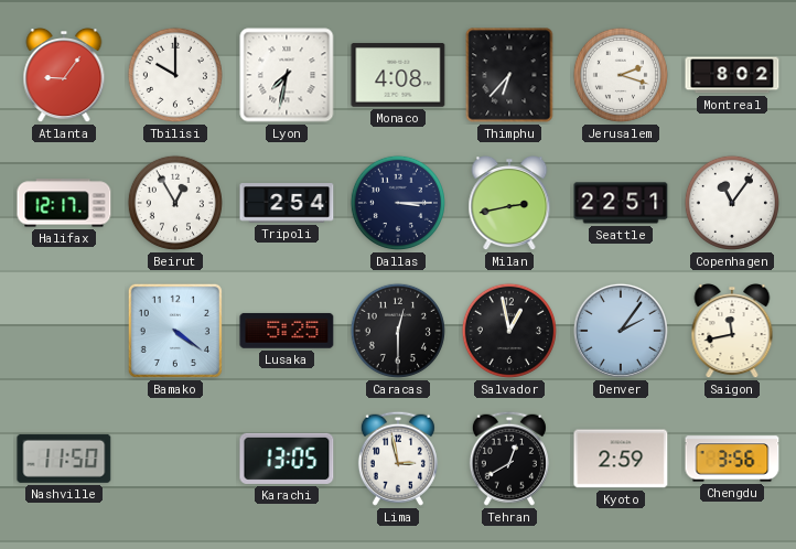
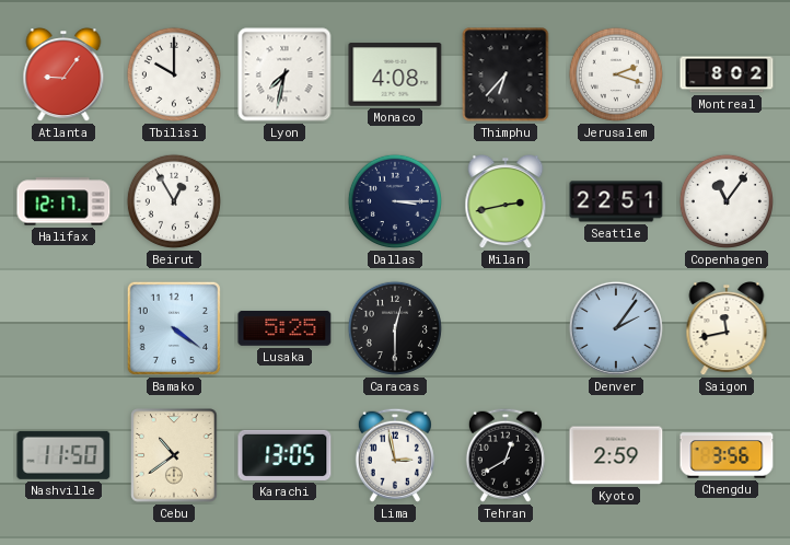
Tripoli: 2:54 -> none
Salvador: 12:58 -> none
Cebu: none -> 10:39
